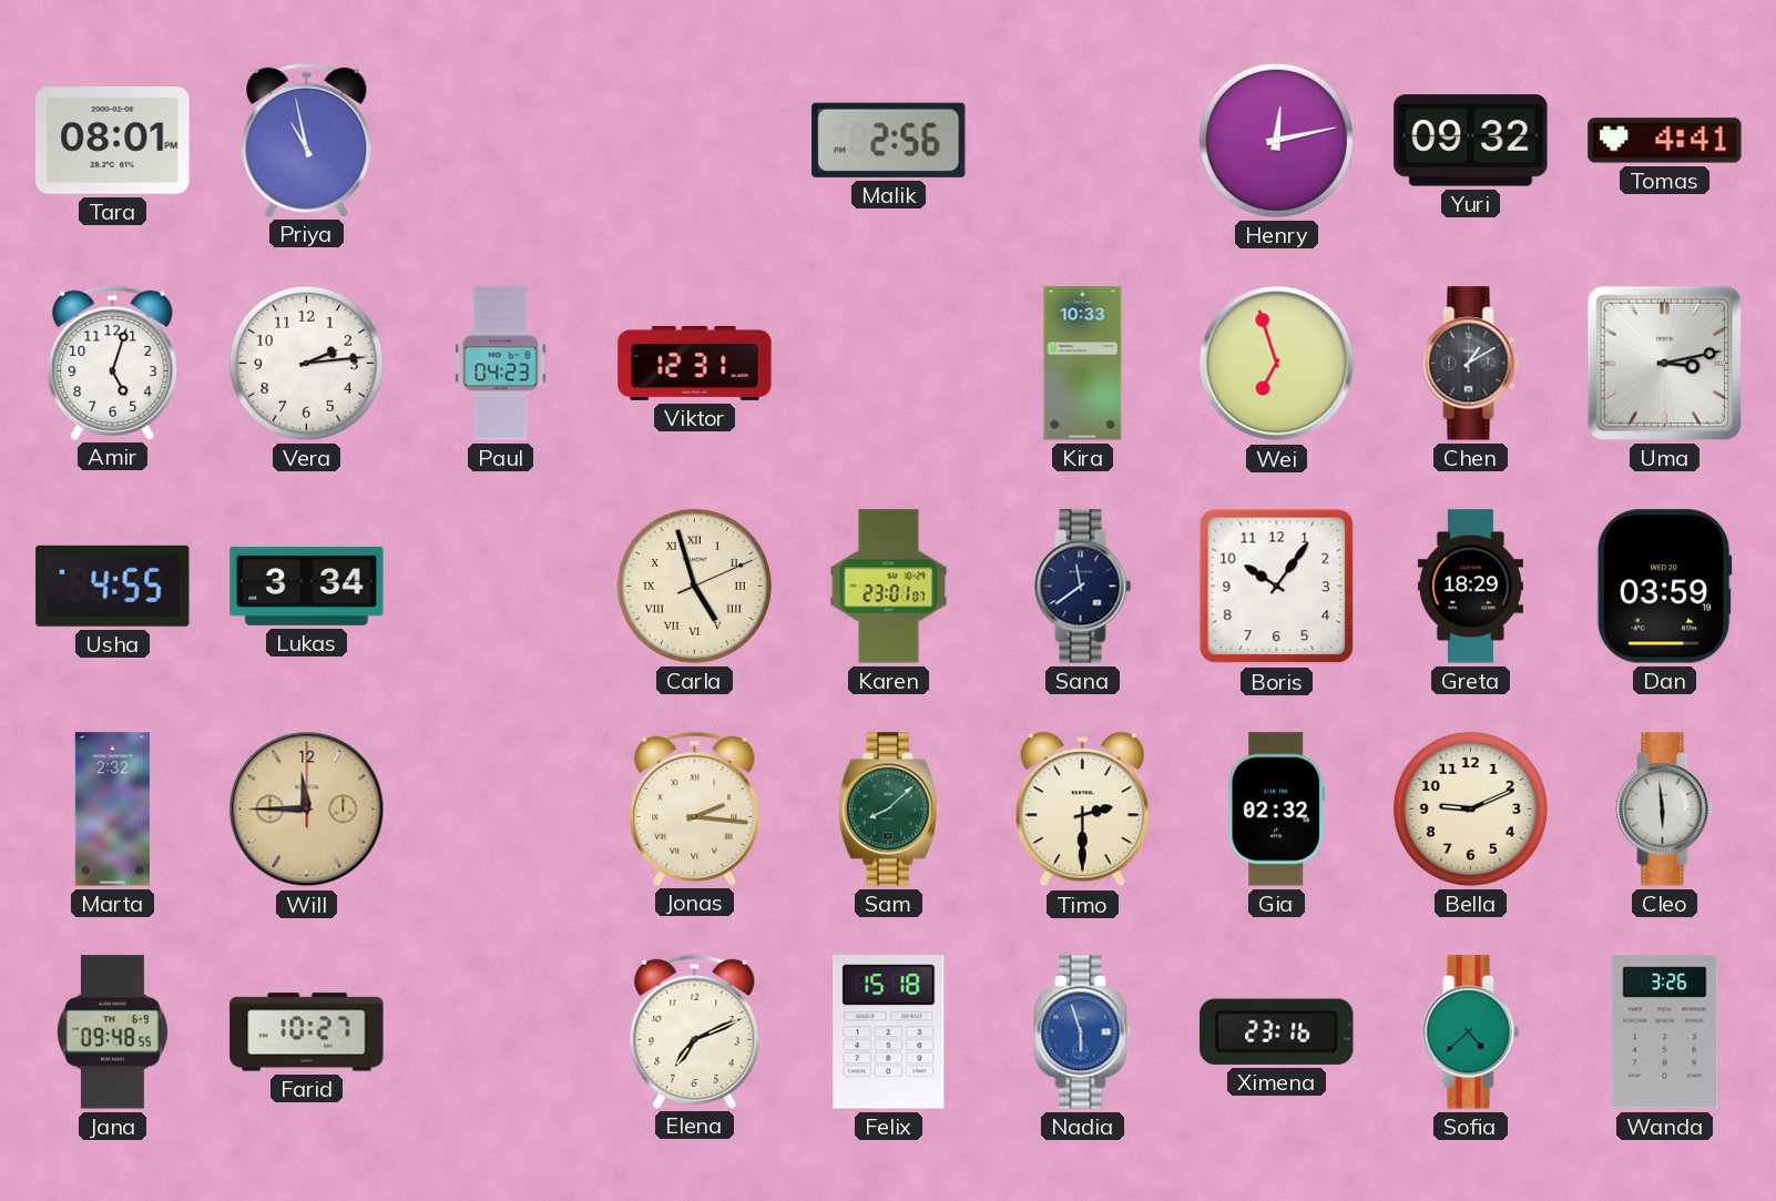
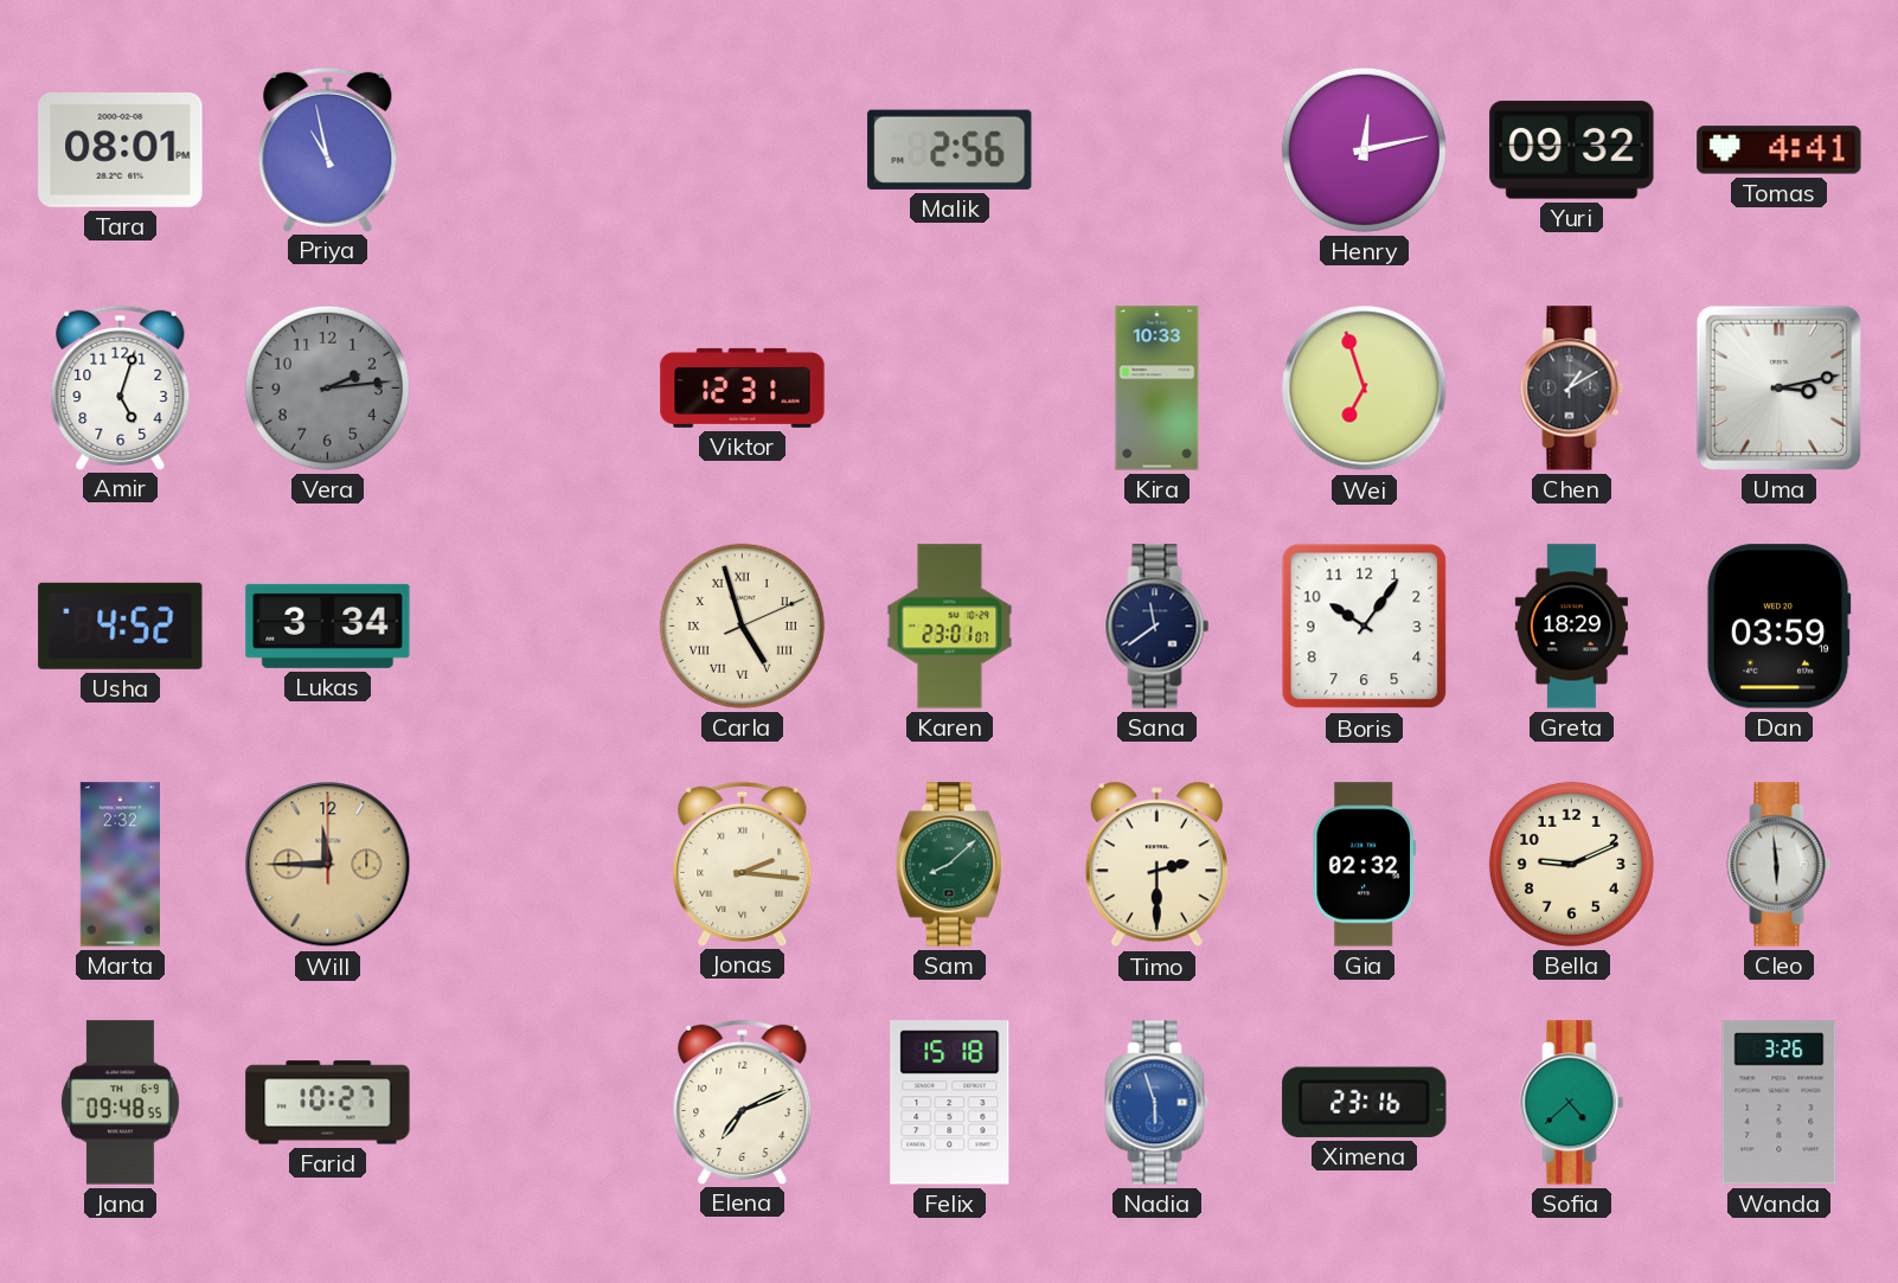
Vera dial: white -> grey
Paul: 04:23 -> none
Usha: 4:55 -> 4:52
